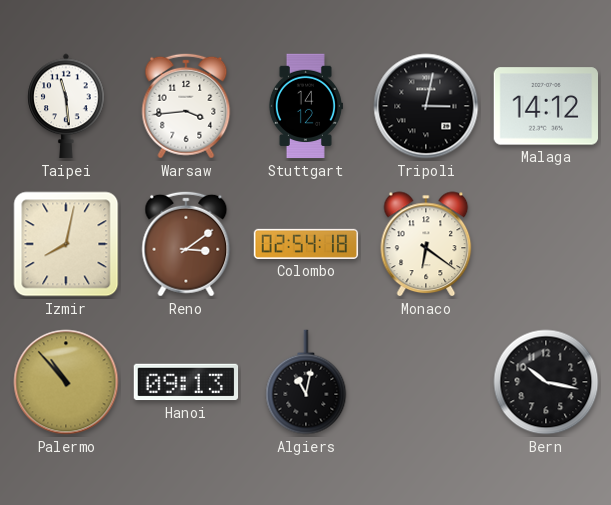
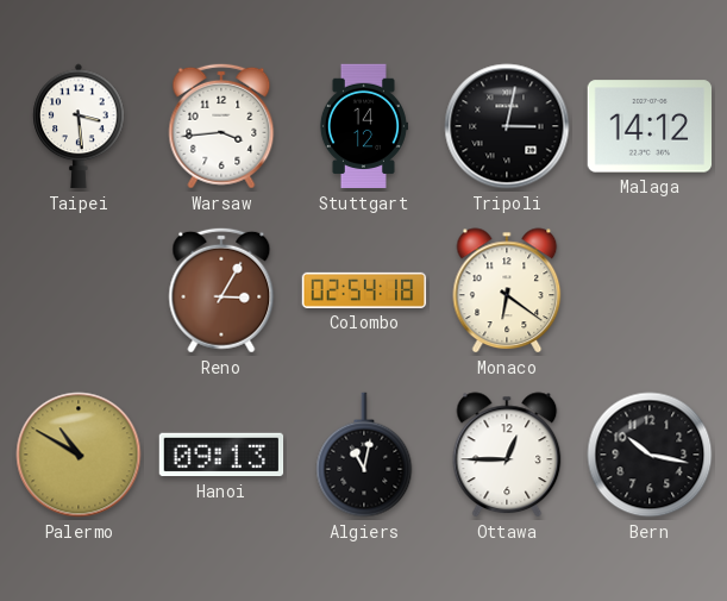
Taipei: 11:29 -> 3:29
Izmir: 8:02 -> none
Reno: 3:09 -> 3:05
Palermo: 10:53 -> 10:50
Ottawa: none -> 12:45
